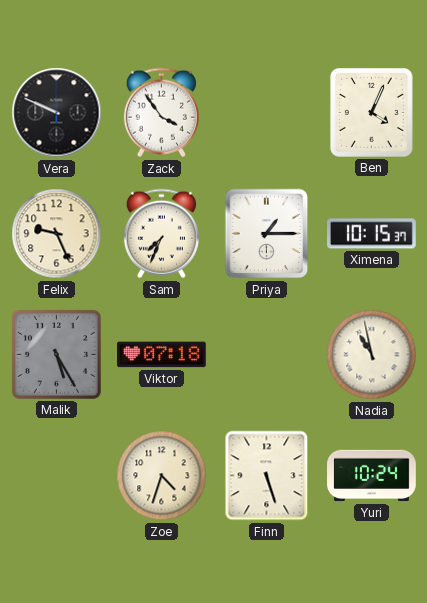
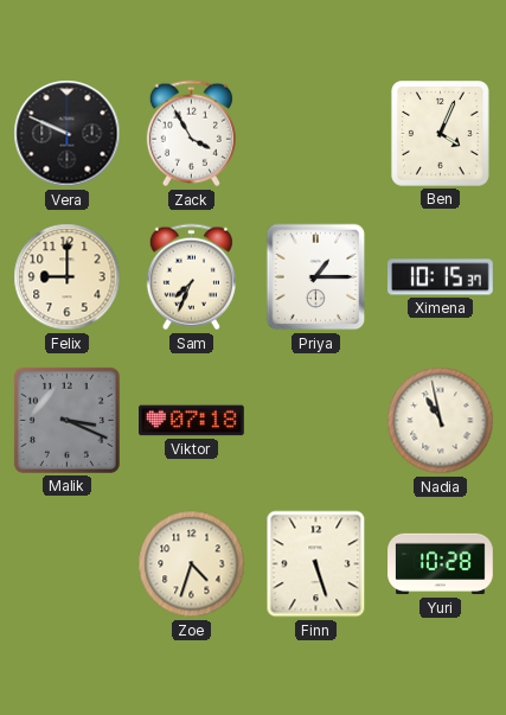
Zack: 3:54 -> 3:55
Felix: 9:26 -> 9:00
Malik: 5:25 -> 3:19
Yuri: 10:24 -> 10:28
